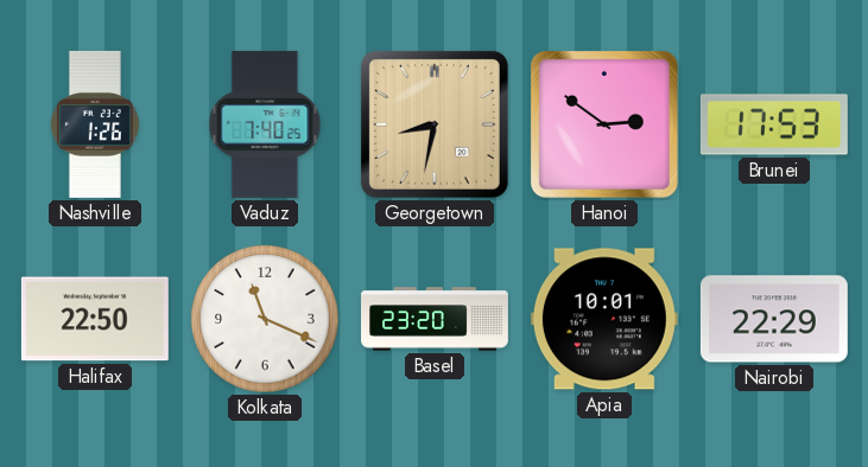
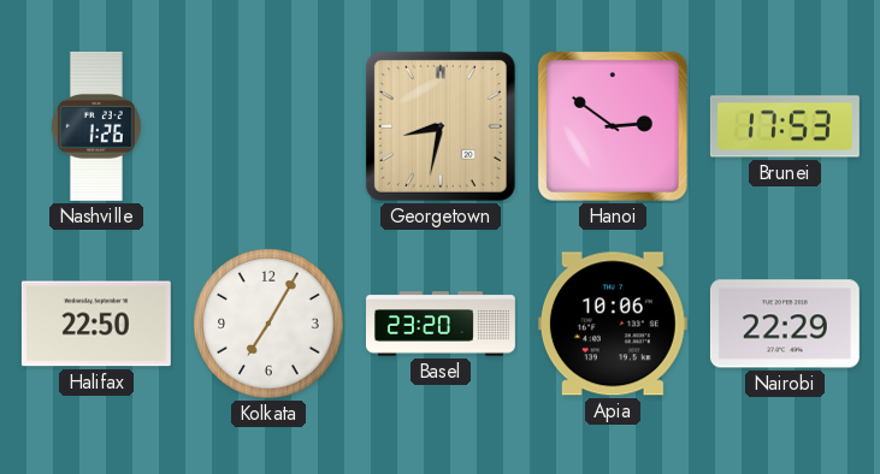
Vaduz: 7:40 -> none
Kolkata: 11:19 -> 7:05
Apia: 10:01 -> 10:06
